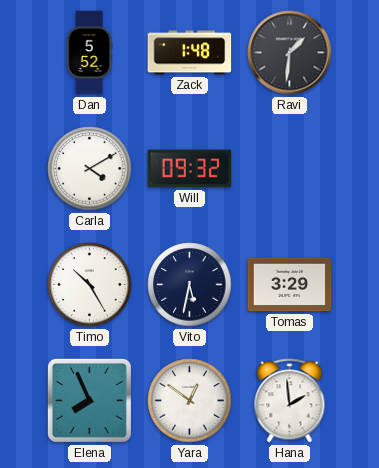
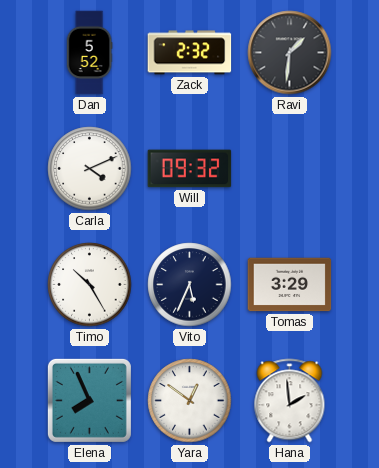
Zack: 1:48 -> 2:32
Carla: 4:10 -> 4:11
Vito: 5:32 -> 5:34
